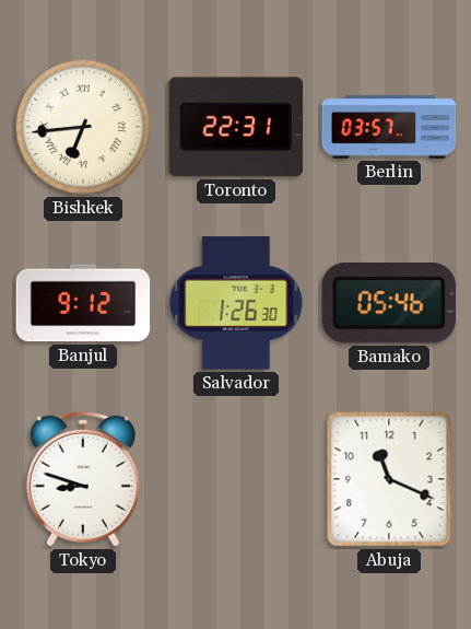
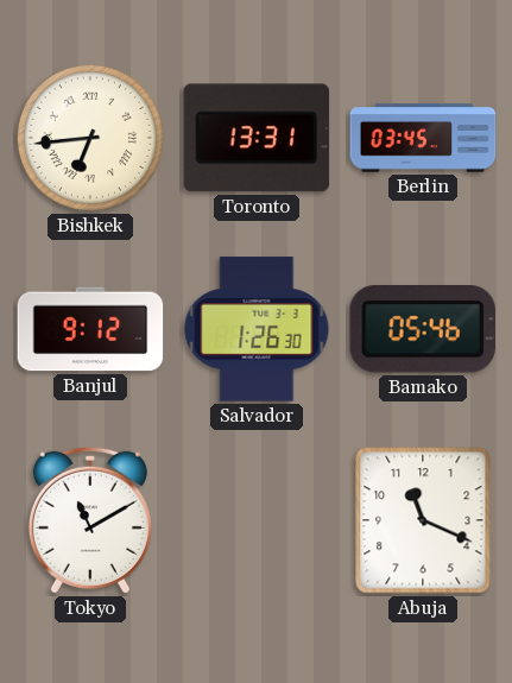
Toronto: 22:31 -> 13:31
Berlin: 03:57 -> 03:45
Tokyo: 8:48 -> 11:10
